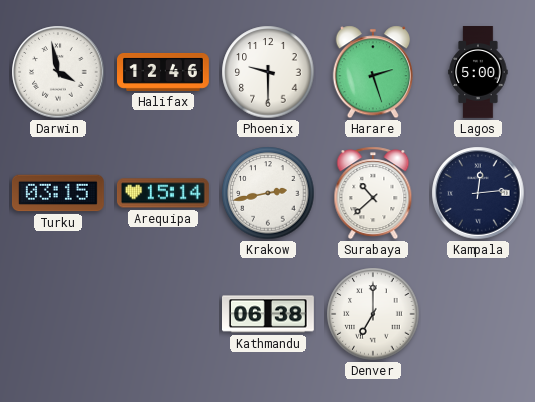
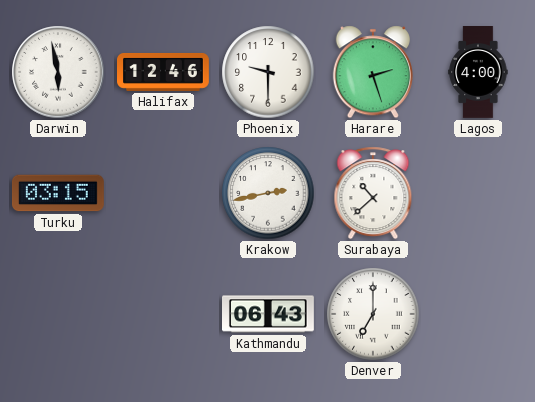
Darwin: 3:58 -> 5:58
Lagos: 5:00 -> 4:00
Arequipa: 15:14 -> none
Kampala: 12:14 -> none
Kathmandu: 06:38 -> 06:43
